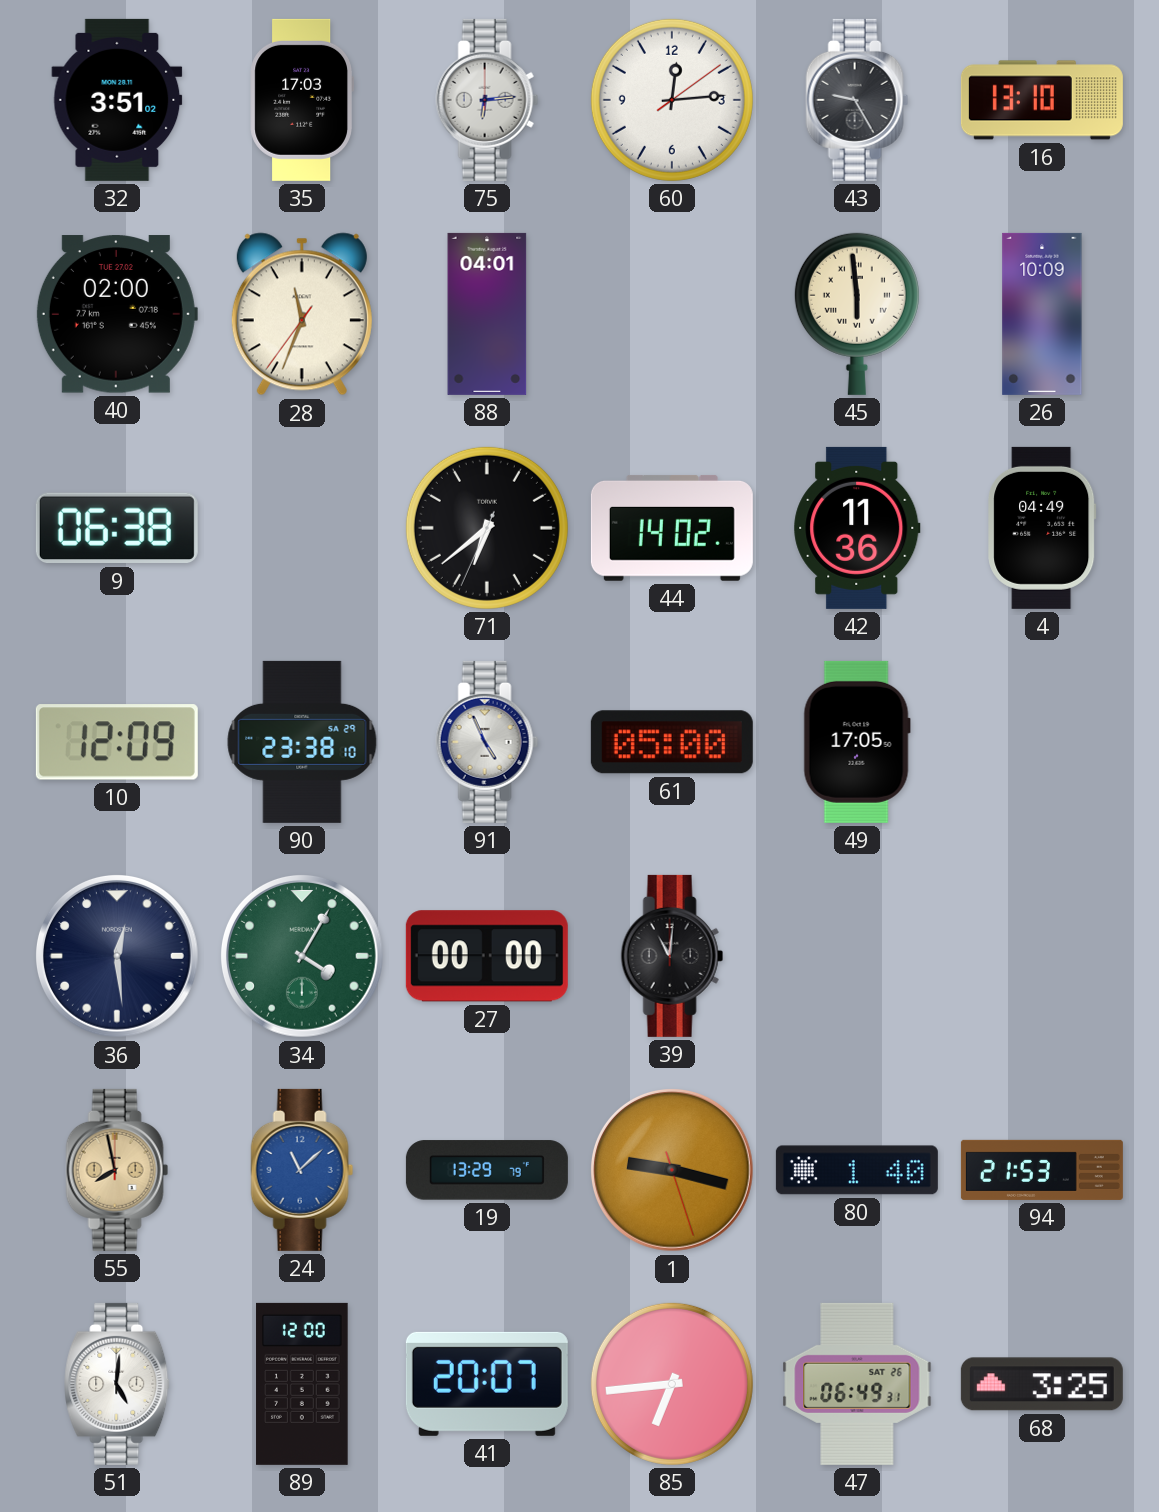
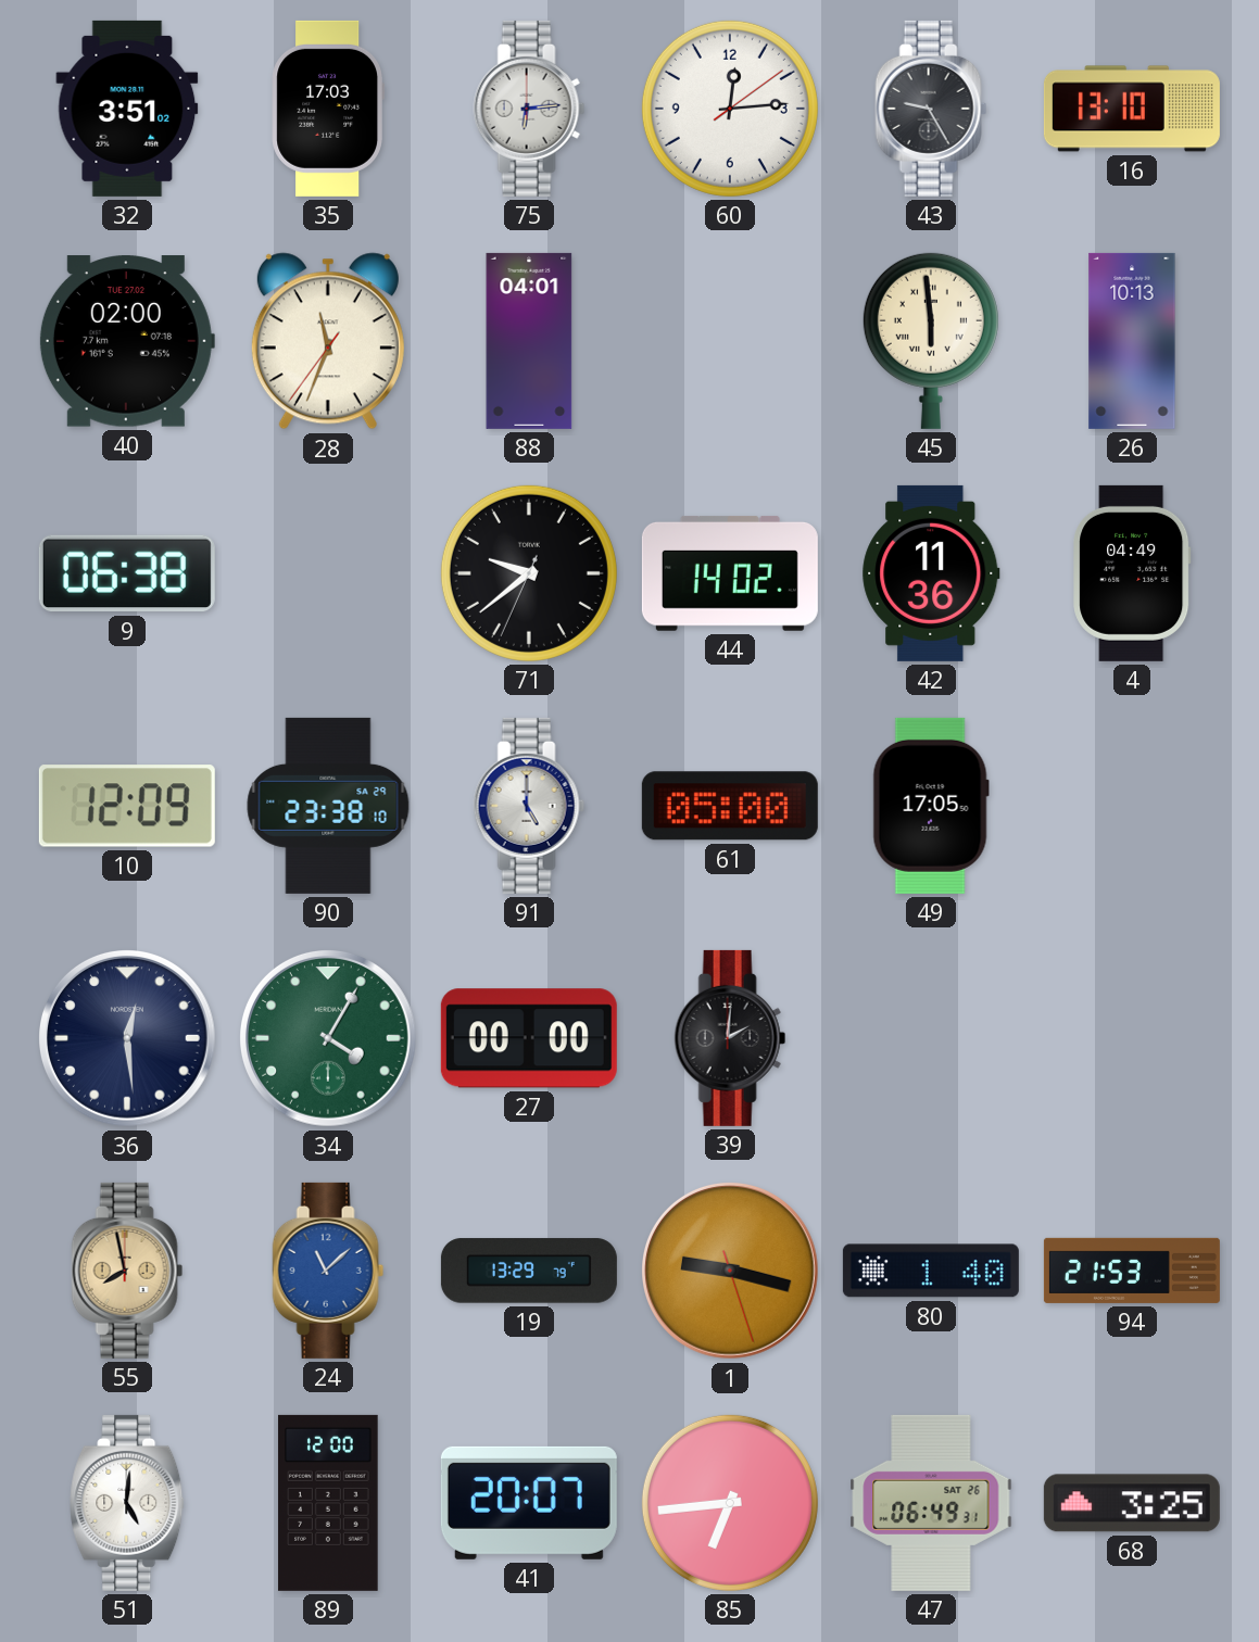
26: 10:09 -> 10:13
71: 6:38 -> 9:38
91: 4:56 -> 5:00
39: 11:01 -> 2:01
